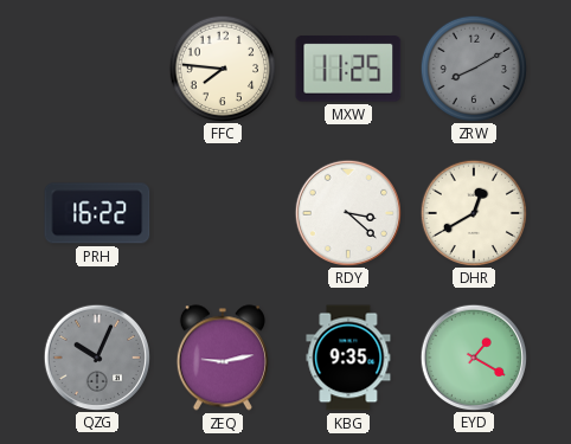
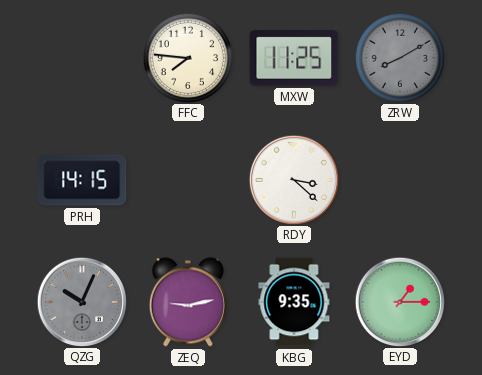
PRH: 16:22 -> 14:15
DHR: 12:40 -> none
EYD: 1:20 -> 1:15
